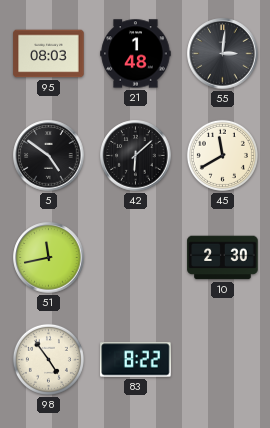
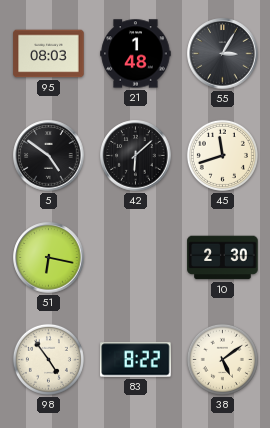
55: 3:01 -> 3:05
45: 11:40 -> 11:42
51: 11:43 -> 6:17
38: none -> 5:09
